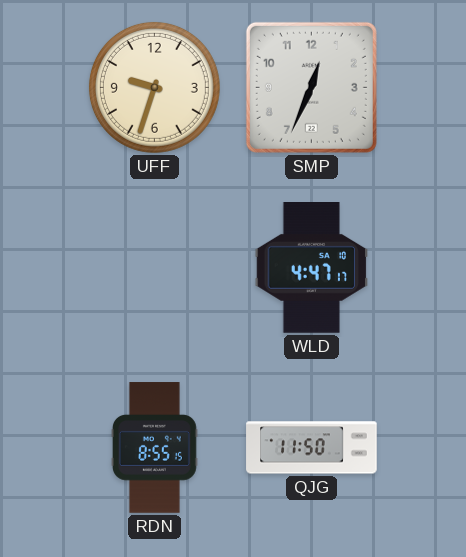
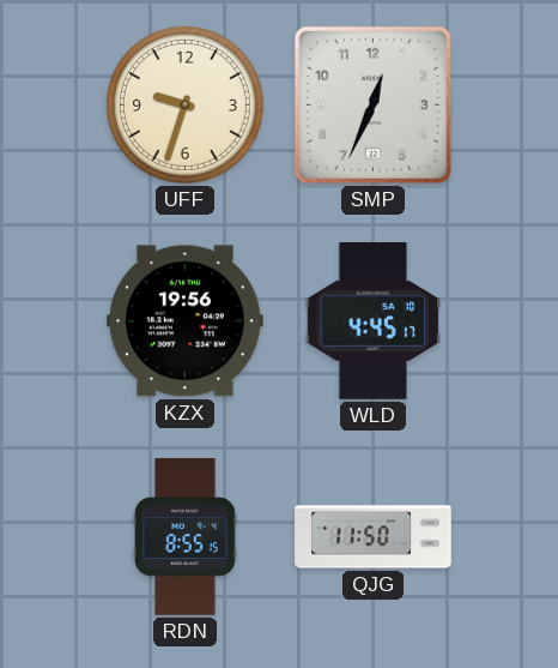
KZX: none -> 19:56
WLD: 4:47 -> 4:45
